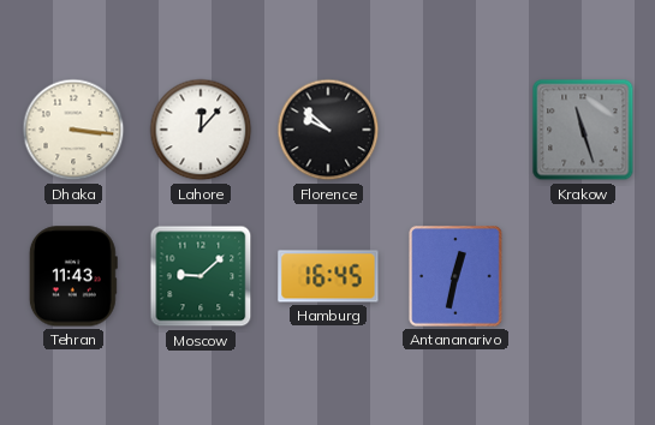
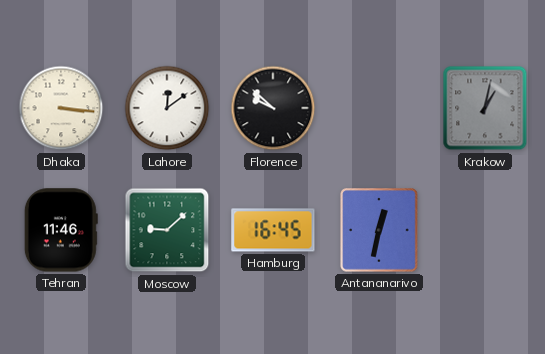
Lahore: 12:07 -> 12:09
Krakow: 11:27 -> 1:02
Tehran: 11:43 -> 11:46
